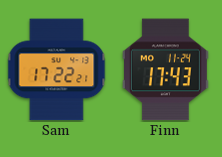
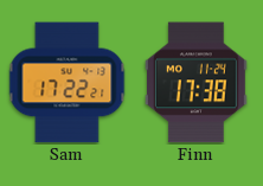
Finn: 17:43 -> 17:38
